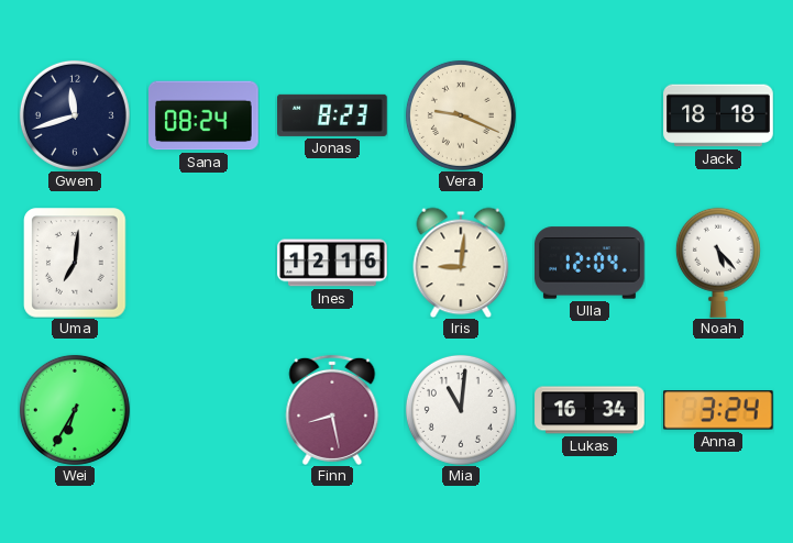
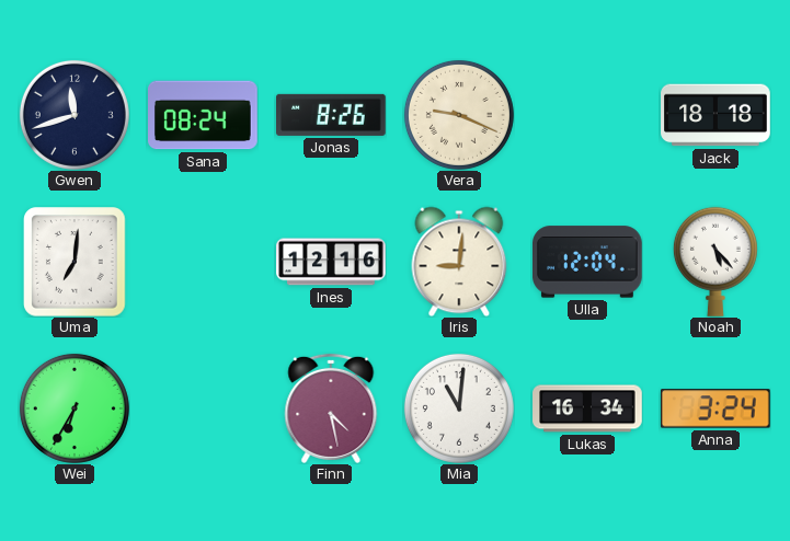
Jonas: 8:23 -> 8:26
Finn: 8:28 -> 4:28
